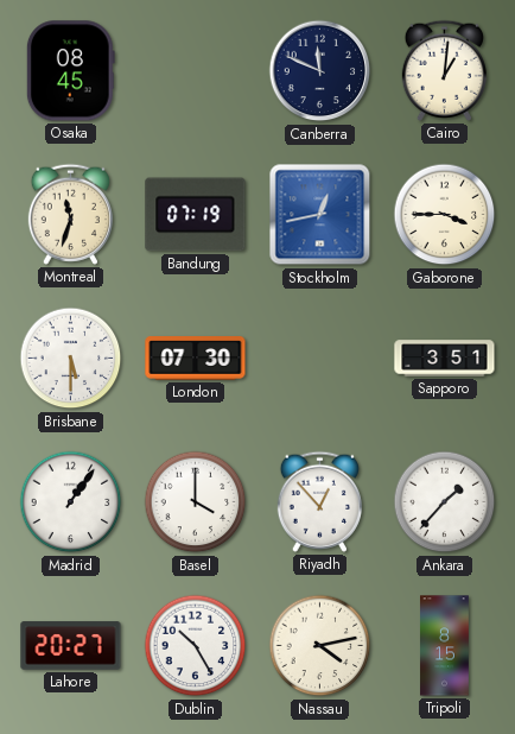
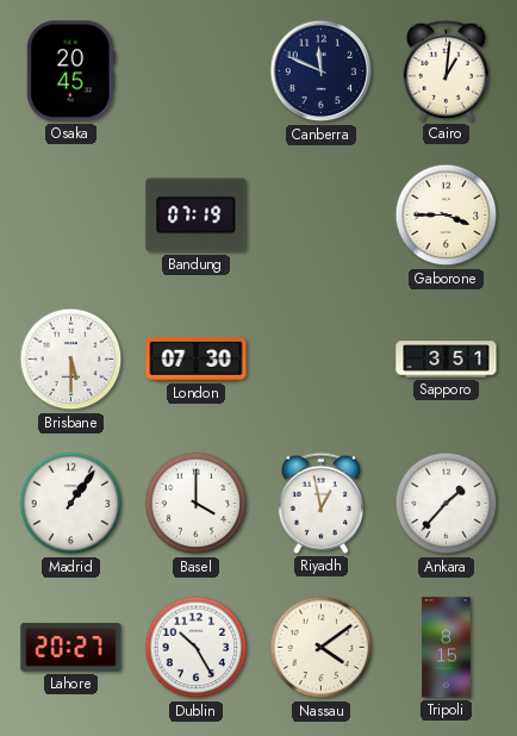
Osaka: 08:45 -> 20:45
Montreal: 11:33 -> none
Stockholm: 12:43 -> none
Riyadh: 12:53 -> 12:58
Nassau: 4:13 -> 4:09
